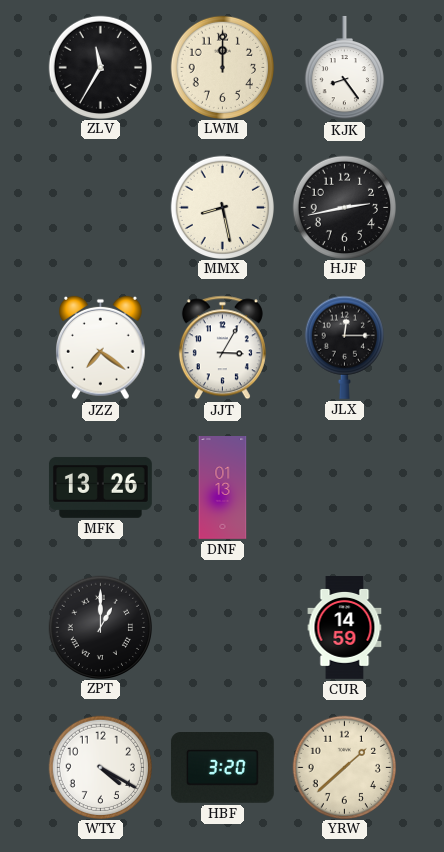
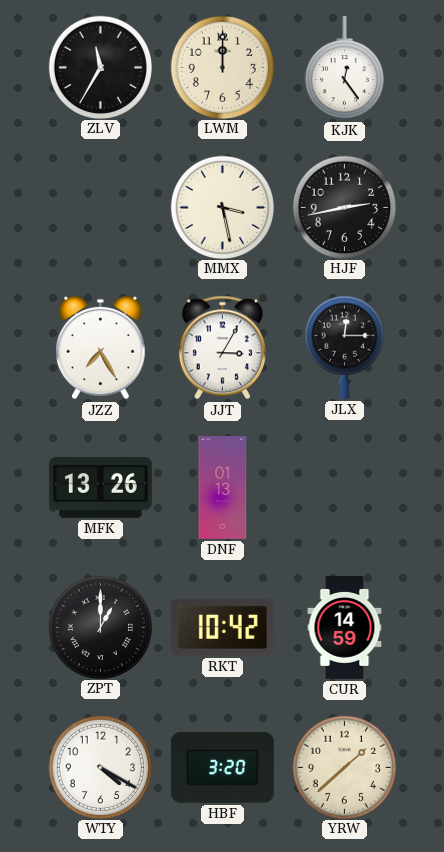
KJK: 8:24 -> 12:24
MMX: 8:28 -> 3:28
JZZ: 7:21 -> 7:25
RKT: none -> 10:42
